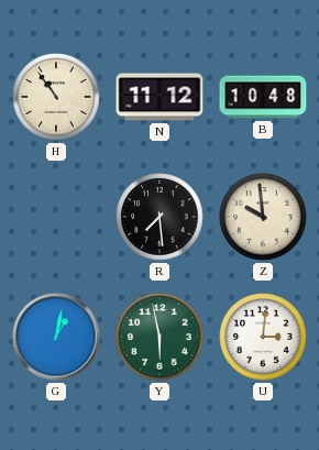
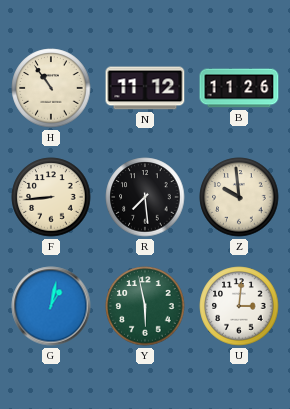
B: 10:48 -> 11:26
F: none -> 8:44
